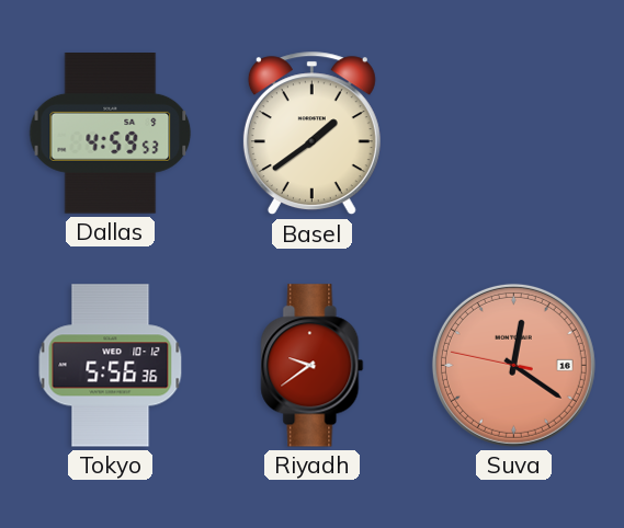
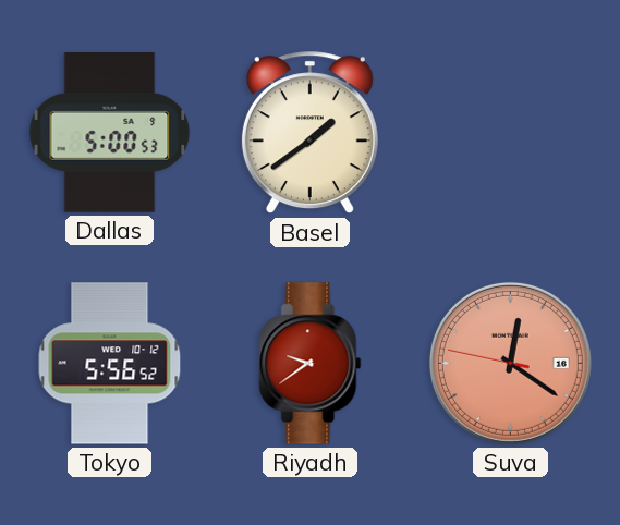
Dallas: 4:59 -> 5:00
Tokyo: 5:56:36 -> 5:56:52
